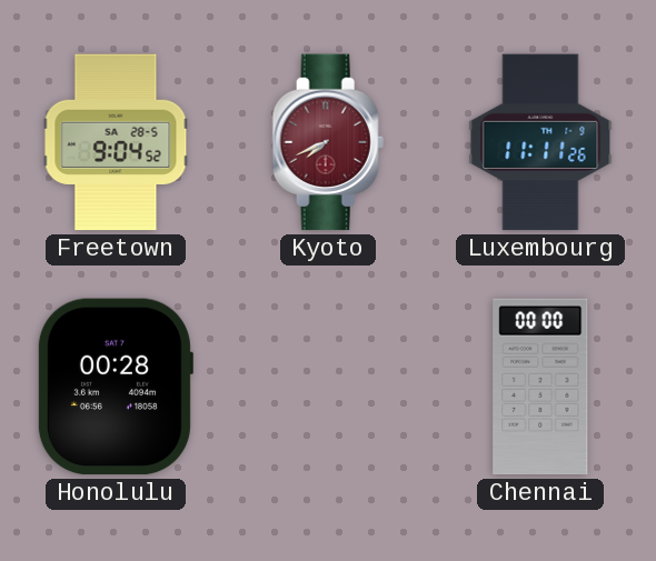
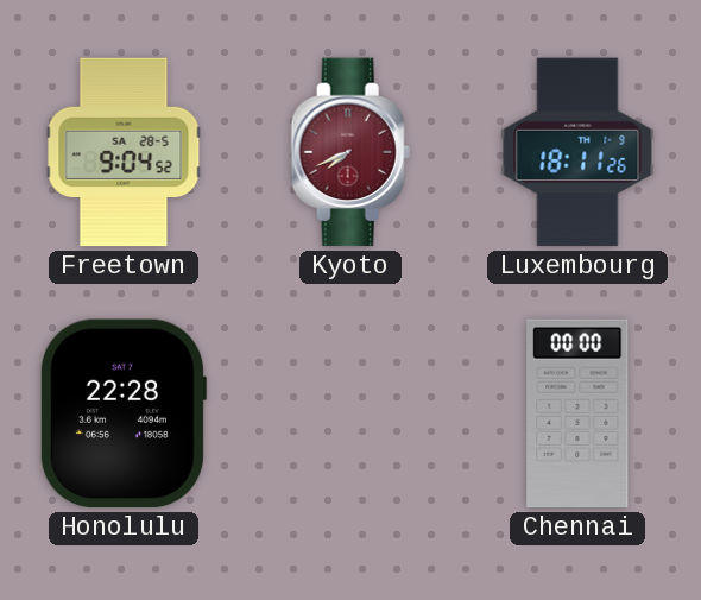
Luxembourg: 11:11 -> 18:11
Honolulu: 00:28 -> 22:28
